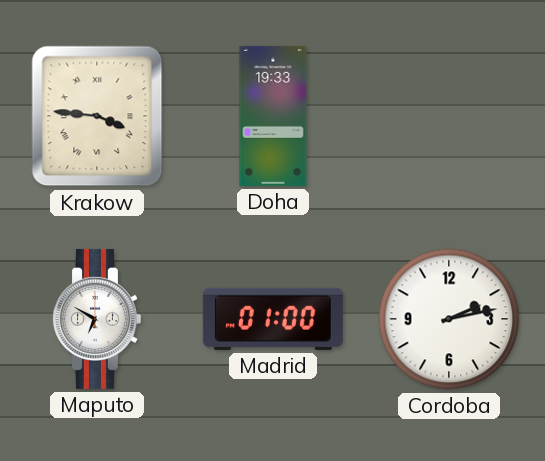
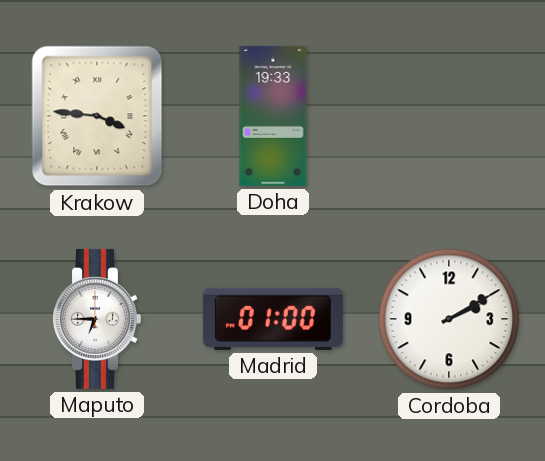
Maputo: 6:50 -> 6:45
Cordoba: 2:13 -> 2:10
